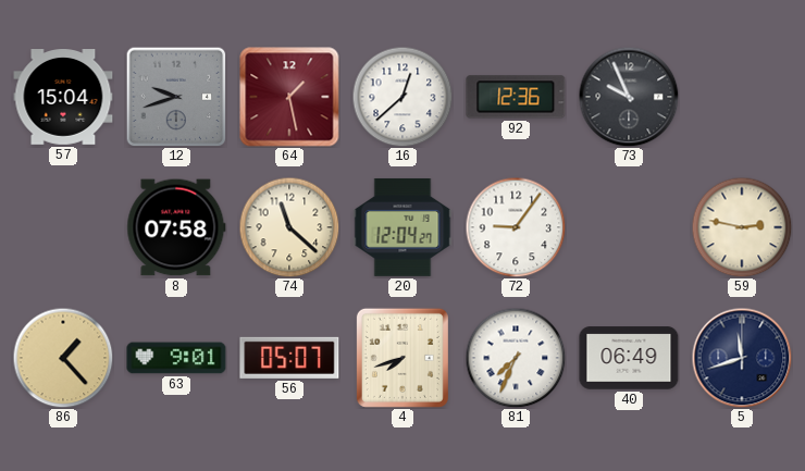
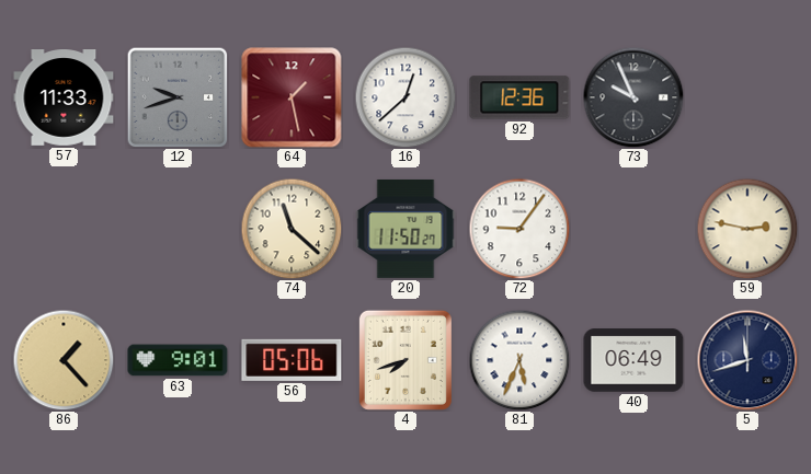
57: 15:04 -> 11:33
8: 07:58 -> none
20: 12:04 -> 11:50
56: 05:07 -> 05:06
81: 7:34 -> 5:34
